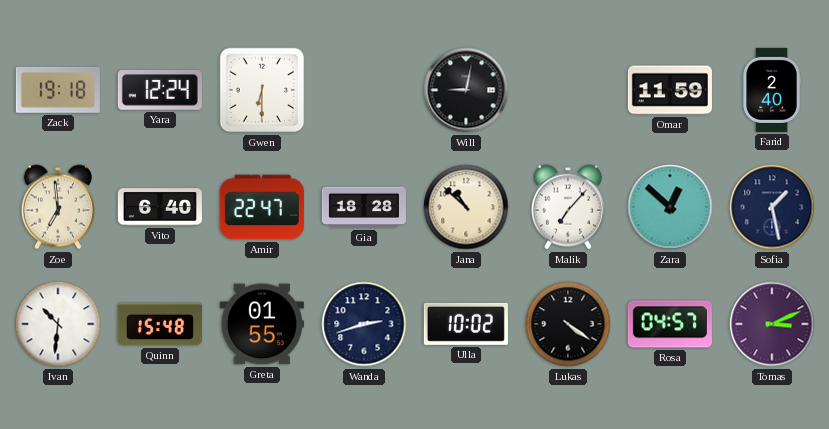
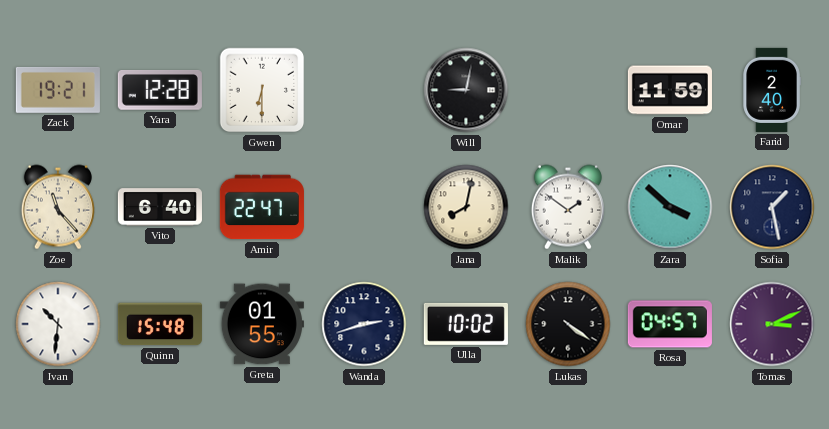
Zack: 19:18 -> 19:21
Yara: 12:24 -> 12:28
Zoe: 6:59 -> 11:23
Gia: 18:28 -> none
Jana: 10:52 -> 8:02
Malik: 7:07 -> 1:51
Zara: 12:52 -> 3:52
